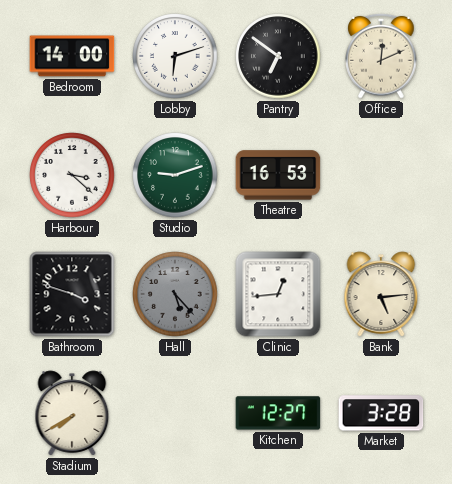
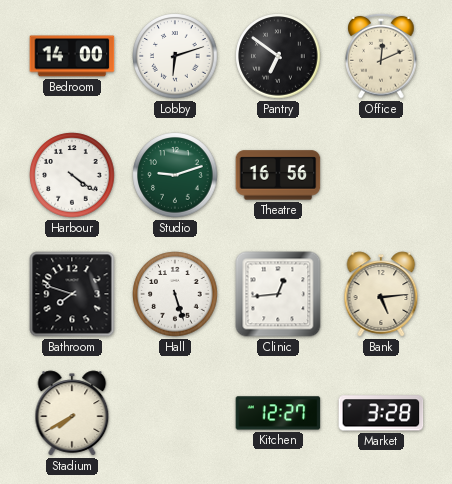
Harbour: 3:22 -> 4:21
Theatre: 16:53 -> 16:56
Bathroom: 3:48 -> 7:48
Hall: 5:23 -> 5:27
Hall dial: grey -> white
